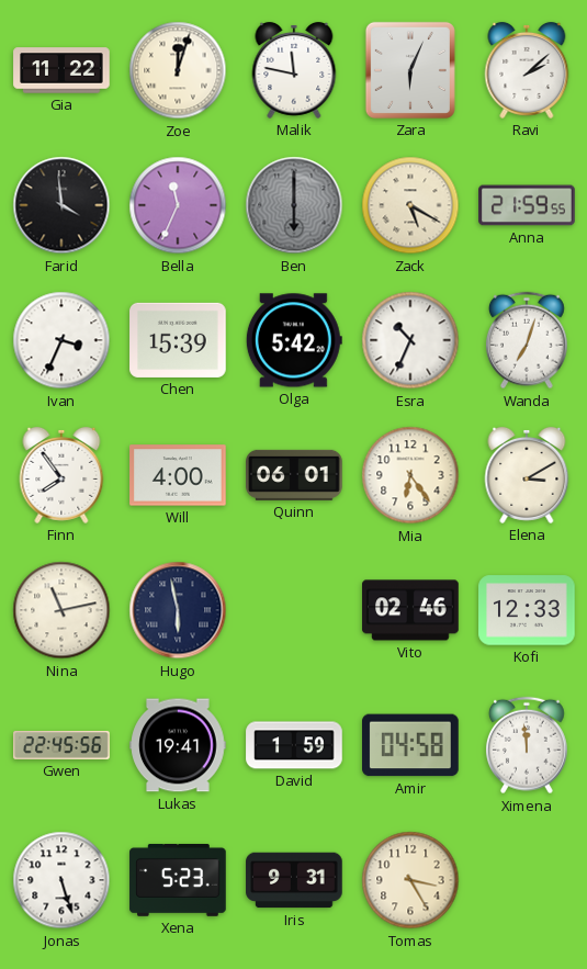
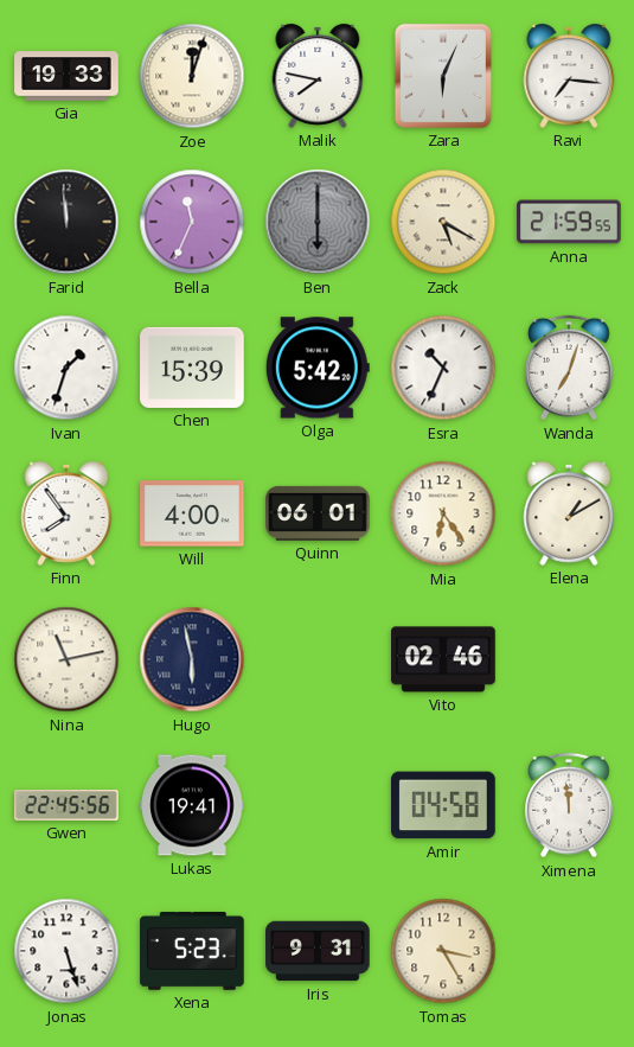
Gia: 11:22 -> 19:33
Malik: 11:47 -> 7:47
Ravi: 2:08 -> 7:16
Farid: 3:59 -> 11:59
Ivan: 3:34 -> 1:33
Elena: 3:10 -> 1:10
Kofi: 12:33 -> none
David: 1:59 -> none
